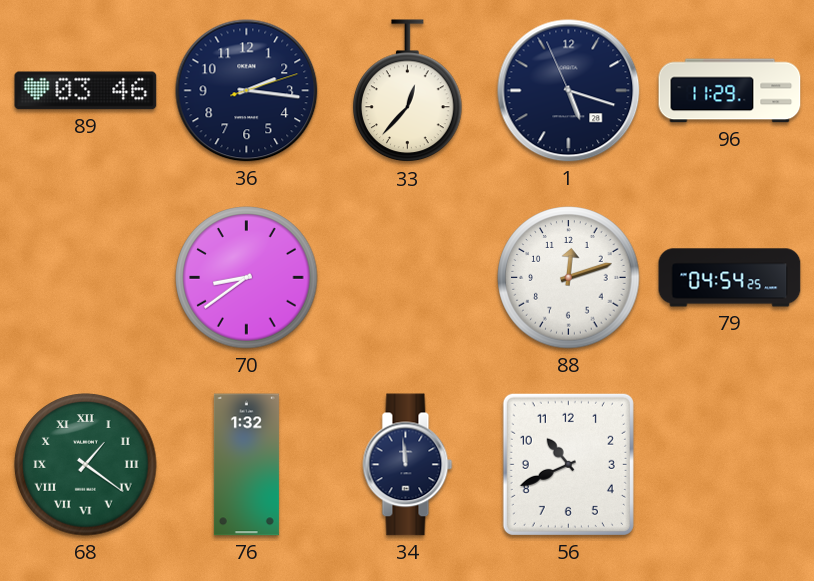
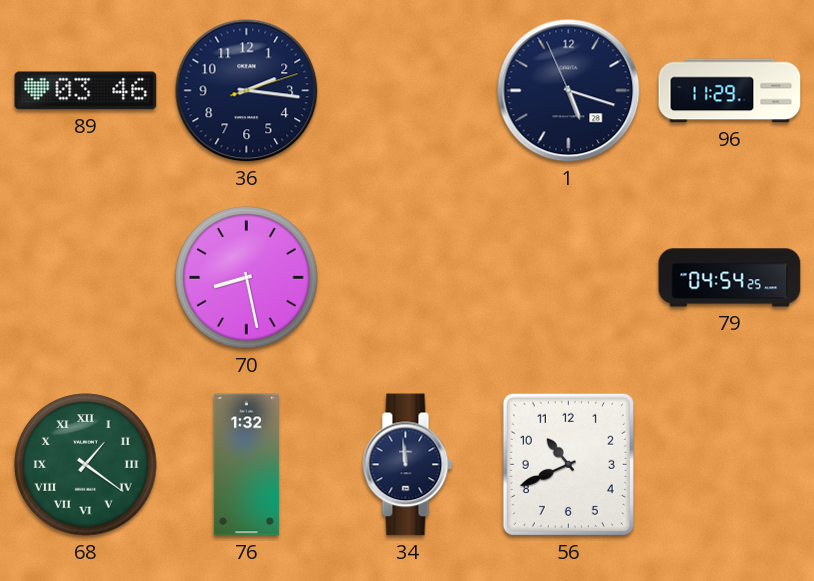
33: 12:37 -> none
70: 8:39 -> 8:28
88: 12:12 -> none
